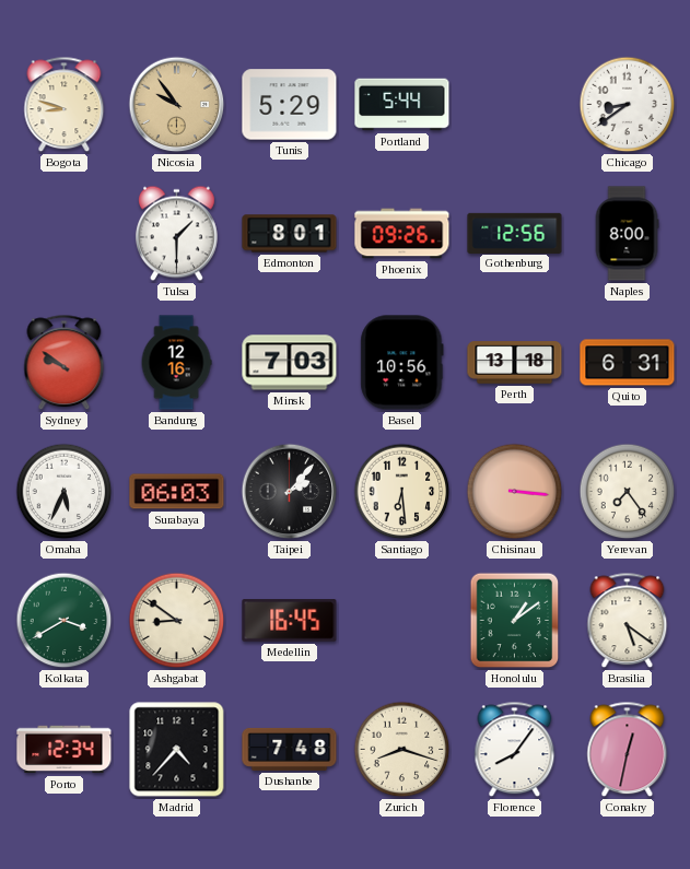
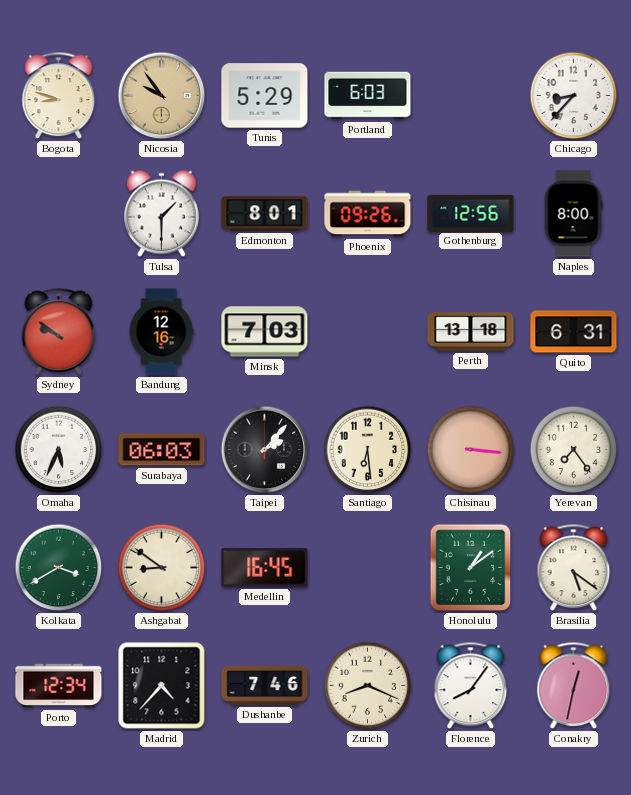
Portland: 5:44 -> 6:03
Chicago: 8:39 -> 8:37
Basel: 10:56 -> none
Dushanbe: 7:48 -> 7:46
Zurich: 8:18 -> 8:19
